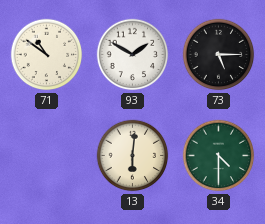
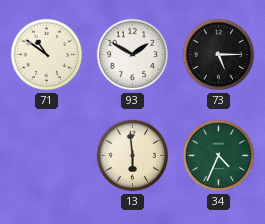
13: 6:01 -> 5:59
34: 4:30 -> 4:34
